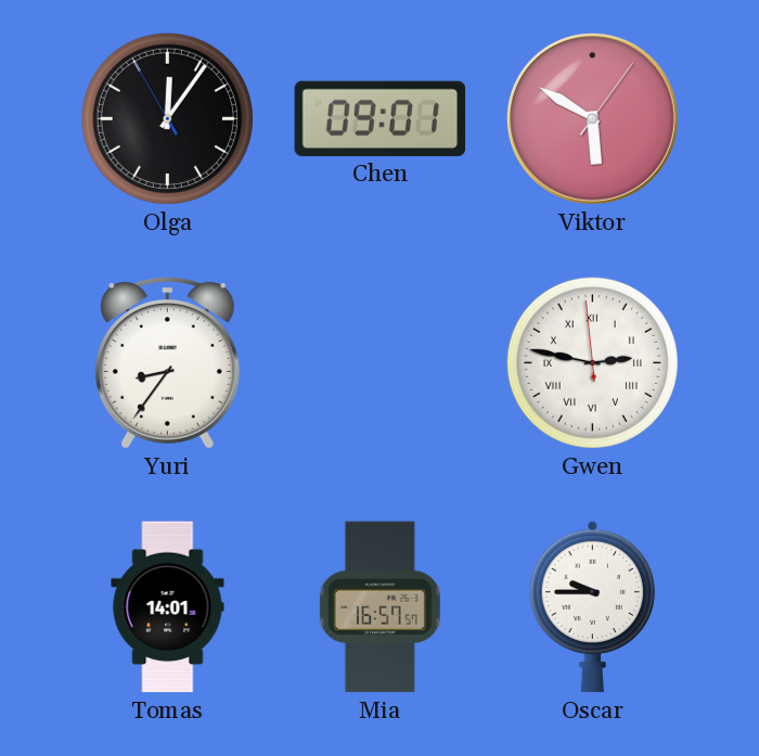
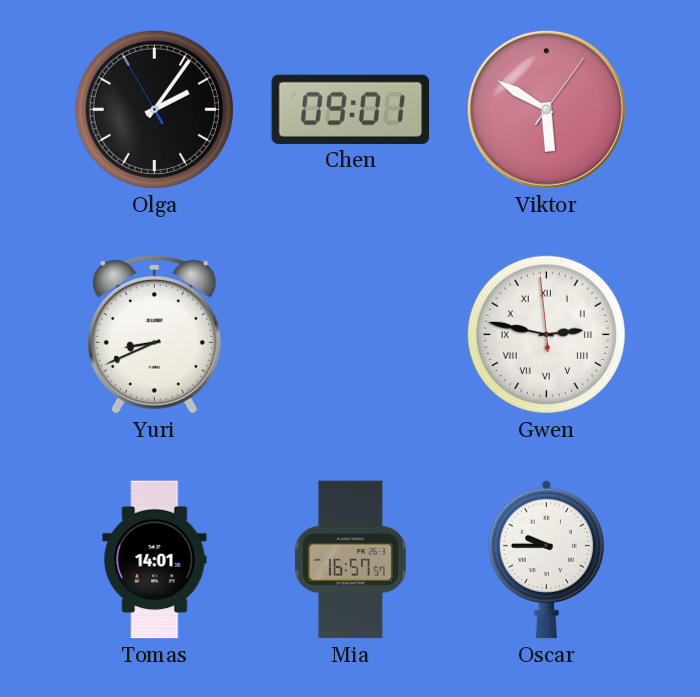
Olga: 12:05 -> 2:05
Yuri: 8:36 -> 8:41
